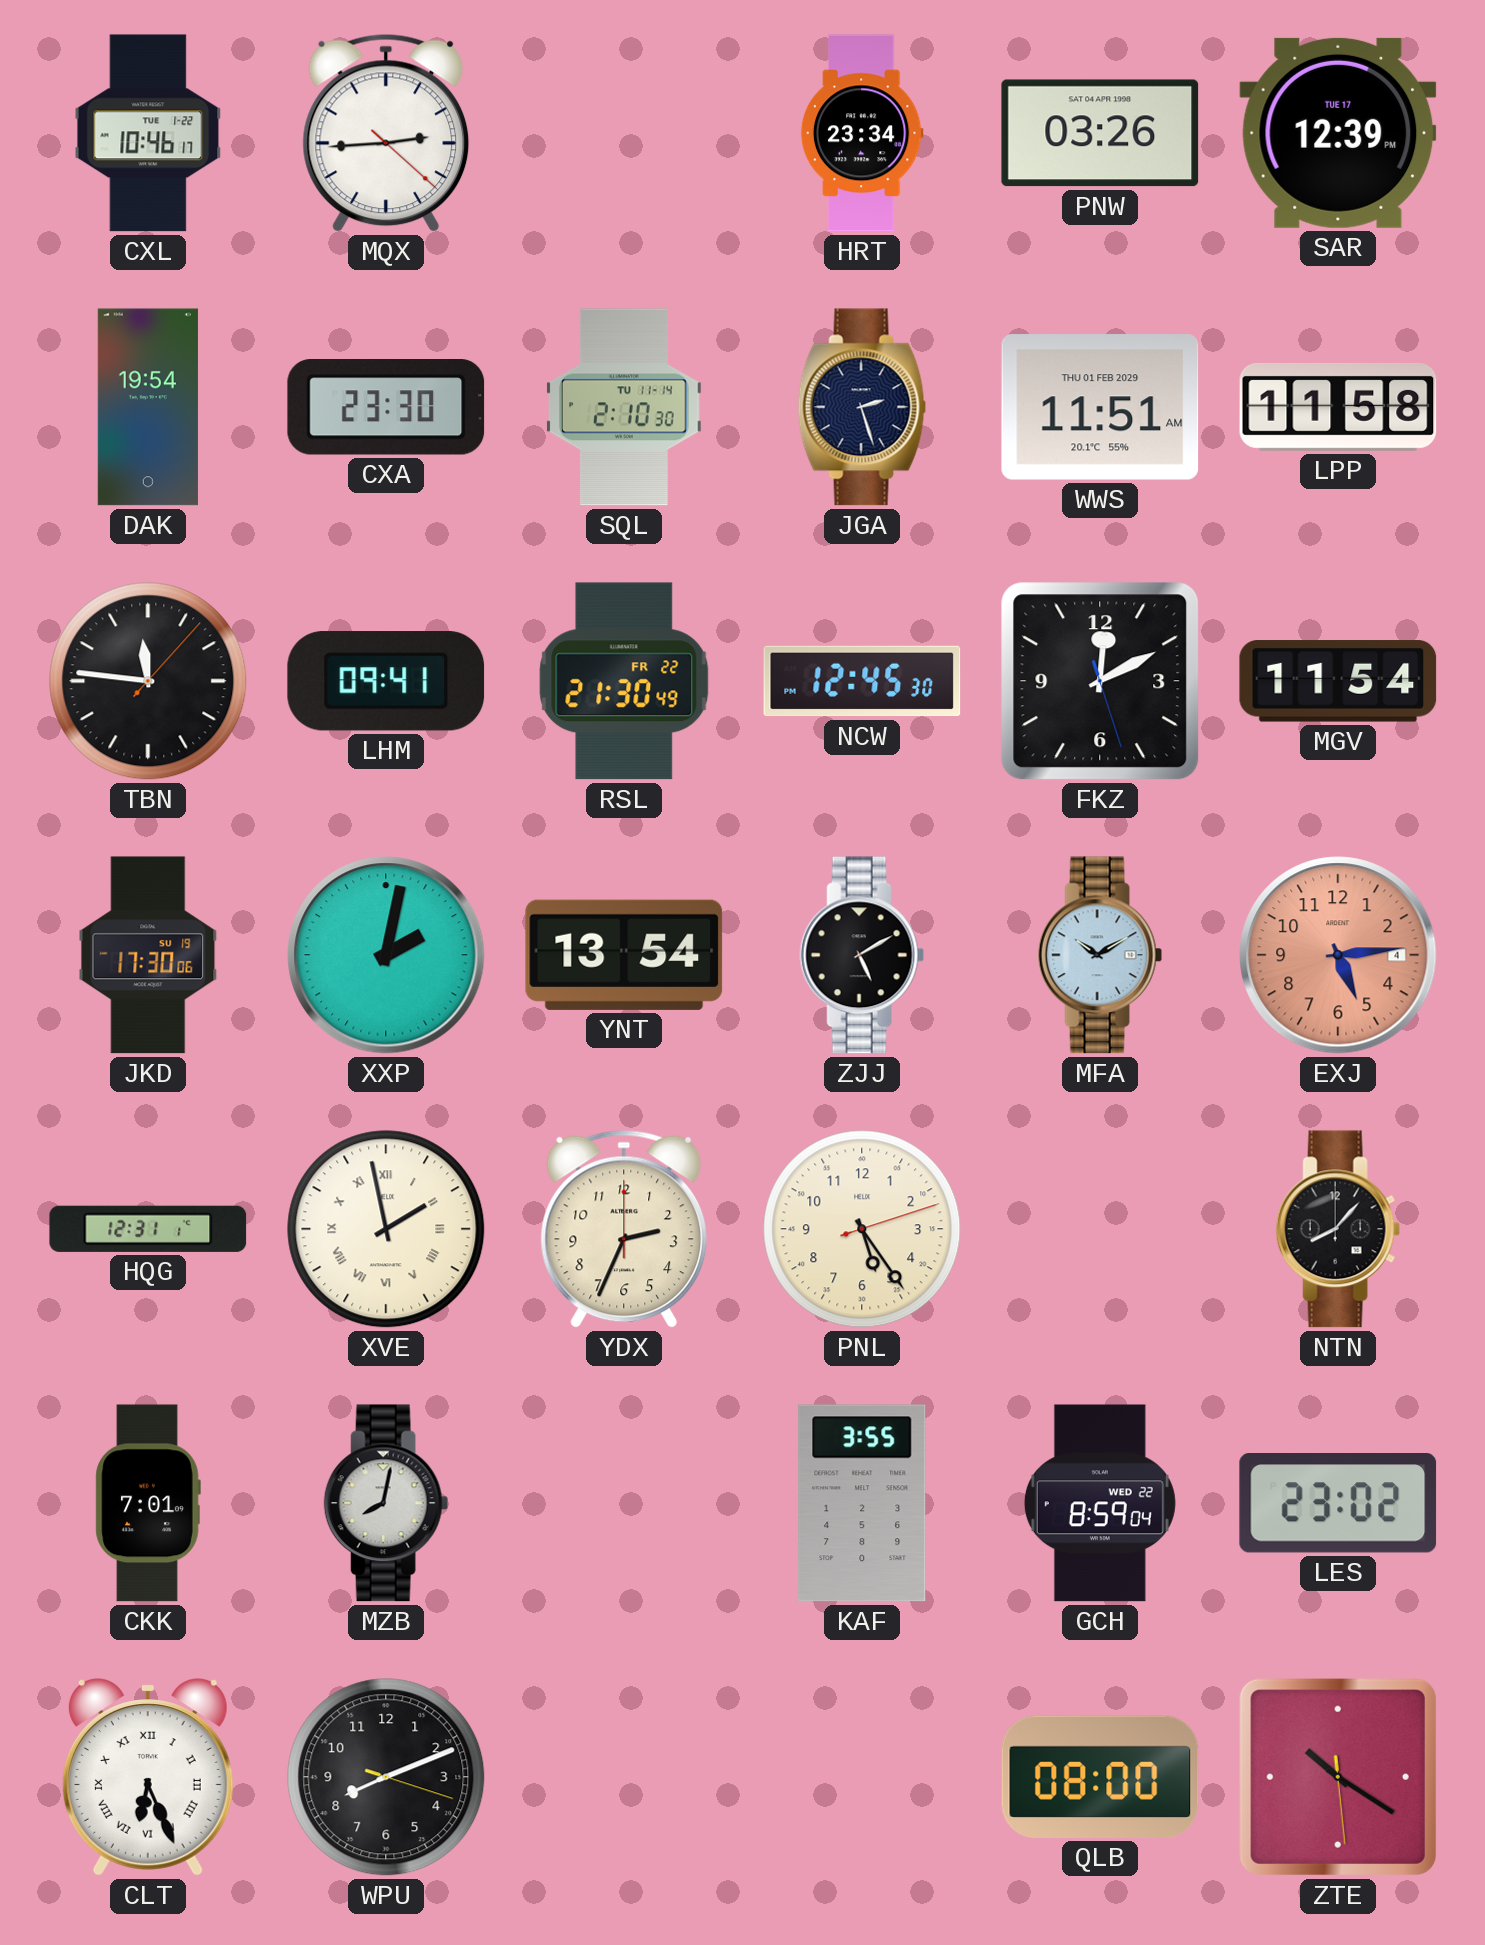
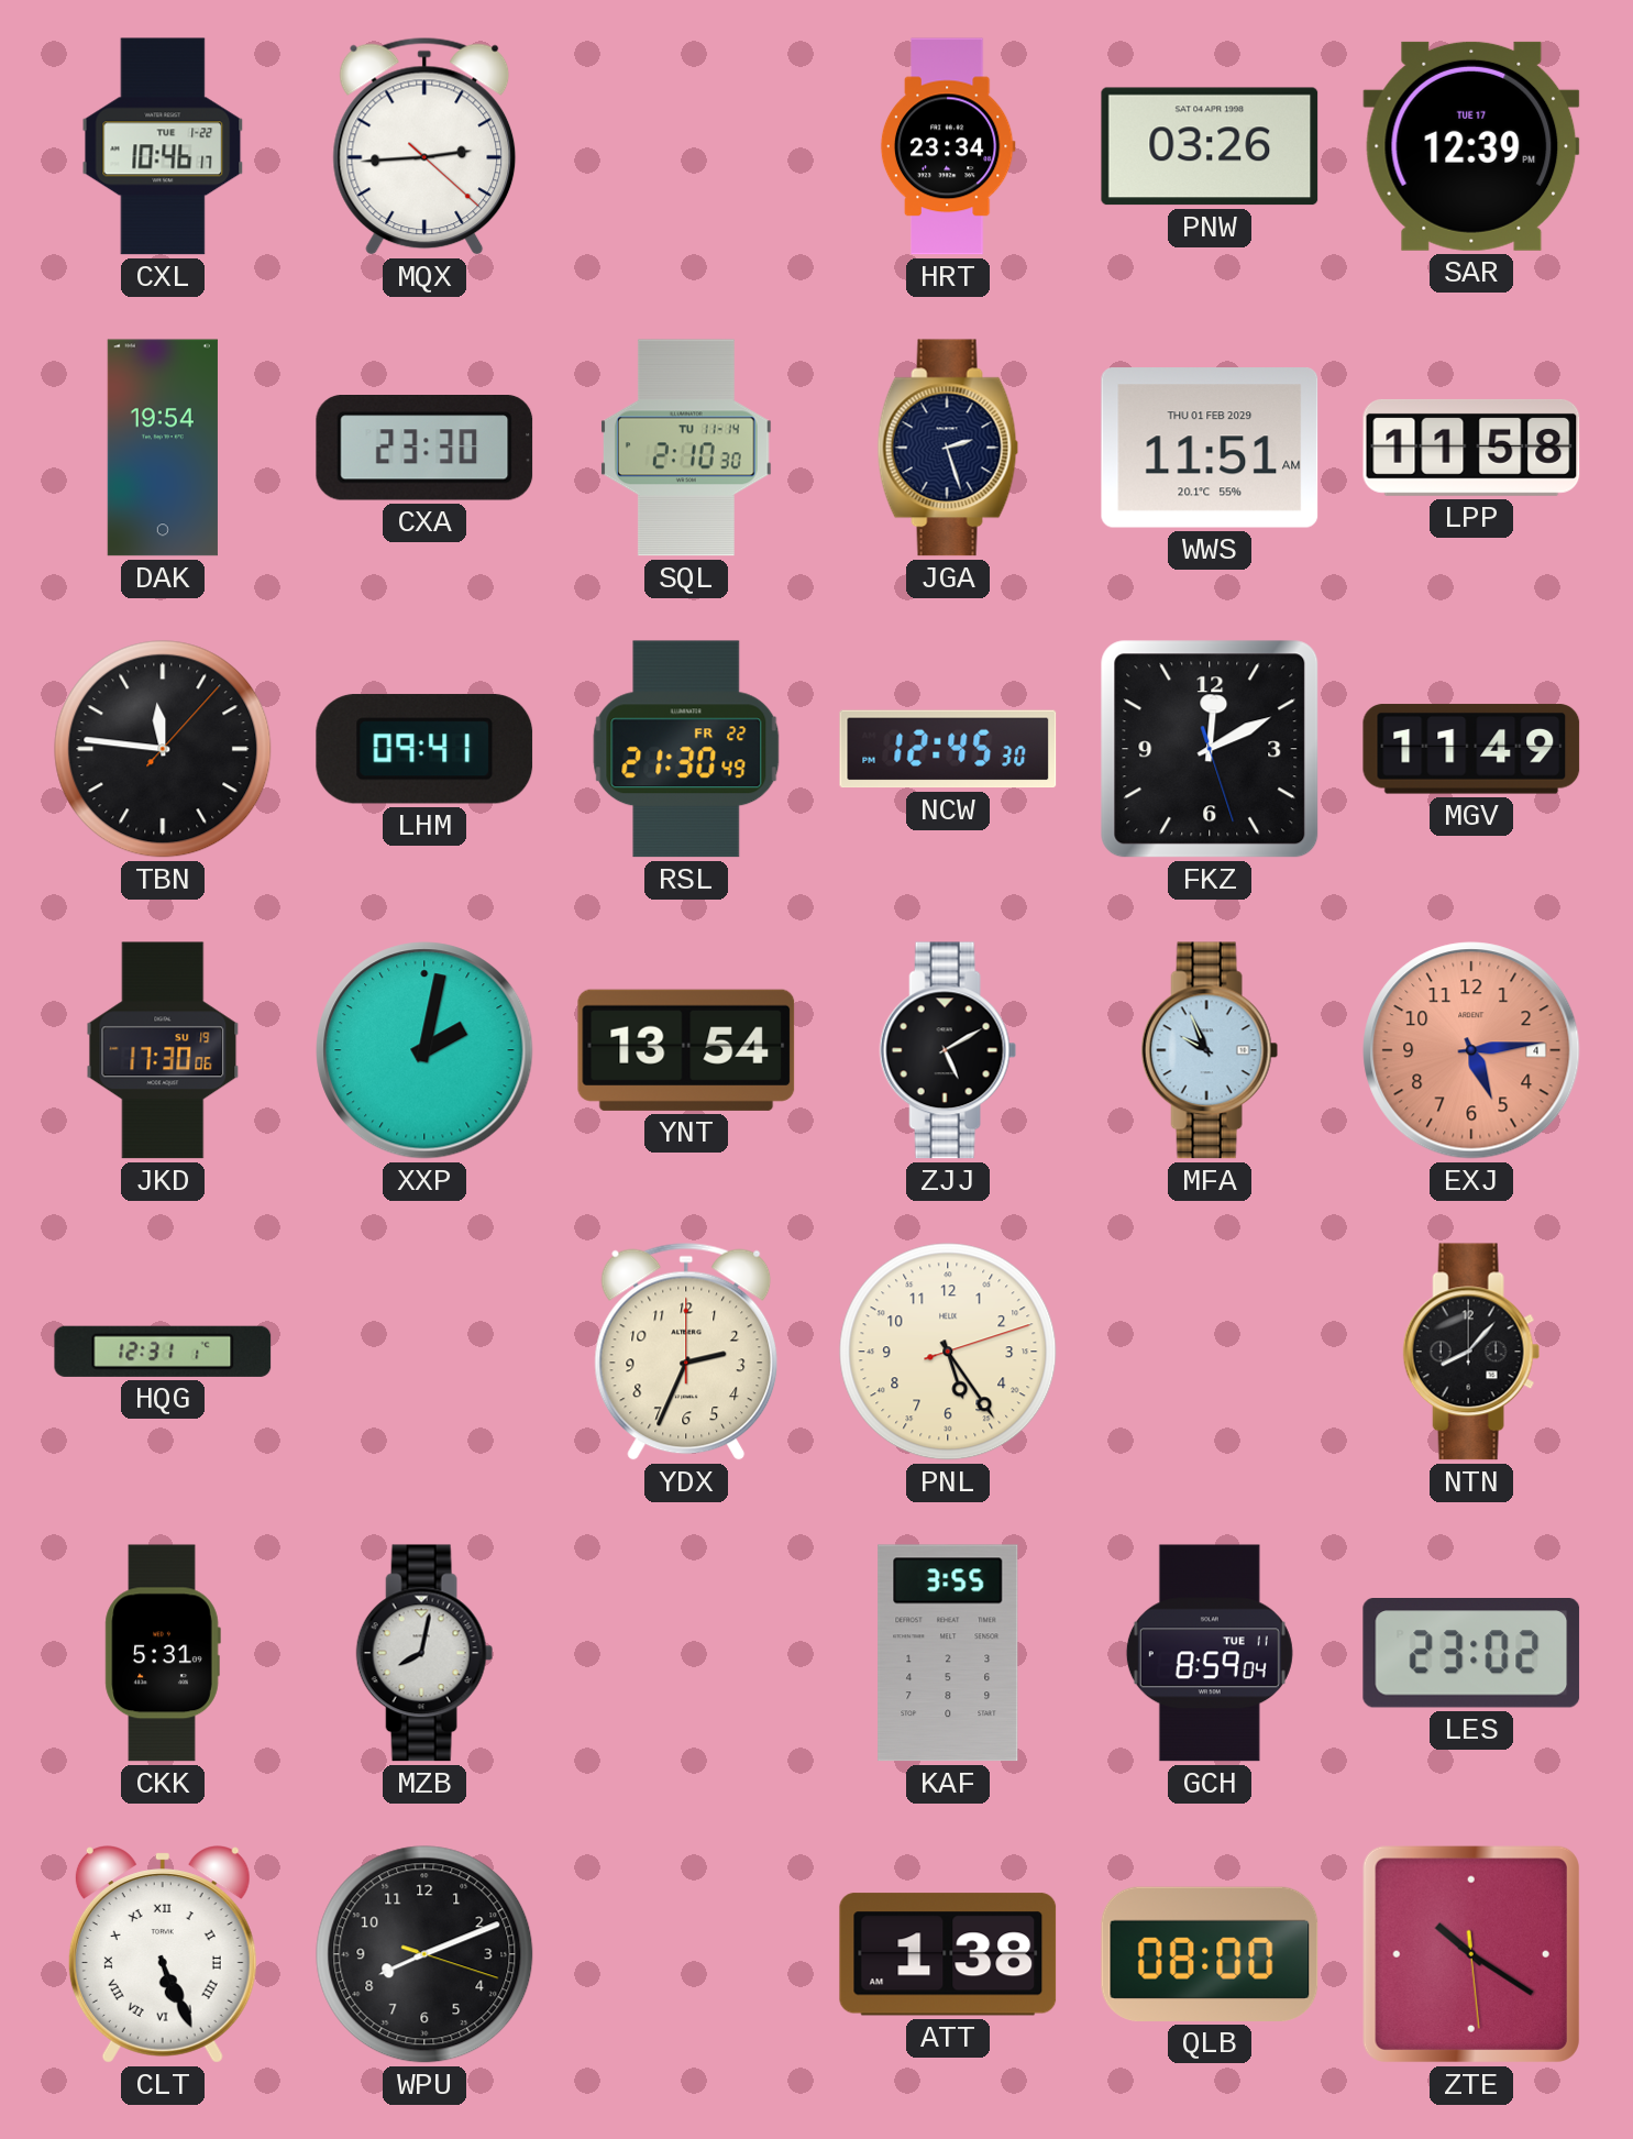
MGV: 11:54 -> 11:49
MFA: 10:10 -> 9:56
XVE: 1:58 -> none
CKK: 7:01 -> 5:31
GCH date: WED 22 -> TUE 11
CLT: 6:26 -> 5:26
ATT: none -> 1:38
